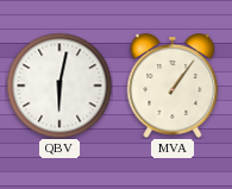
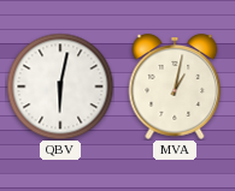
MVA: 1:06 -> 1:02
